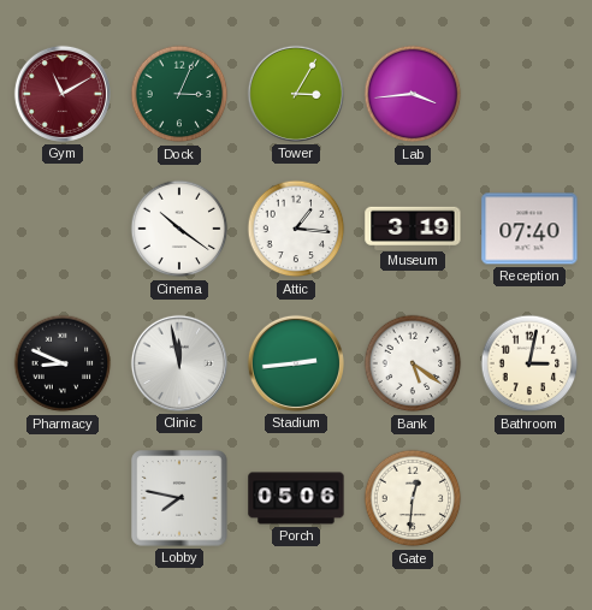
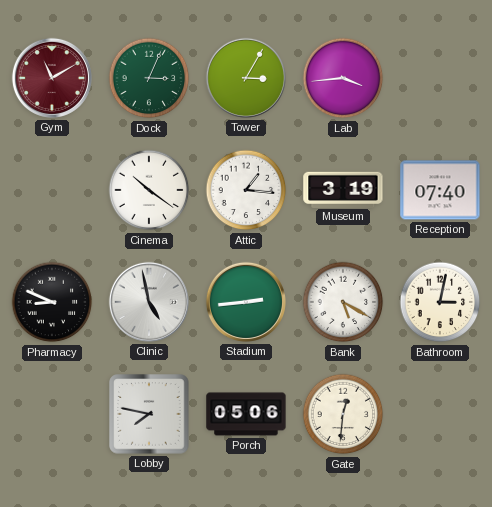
Clinic: 11:58 -> 4:58
Bank: 5:21 -> 5:20
